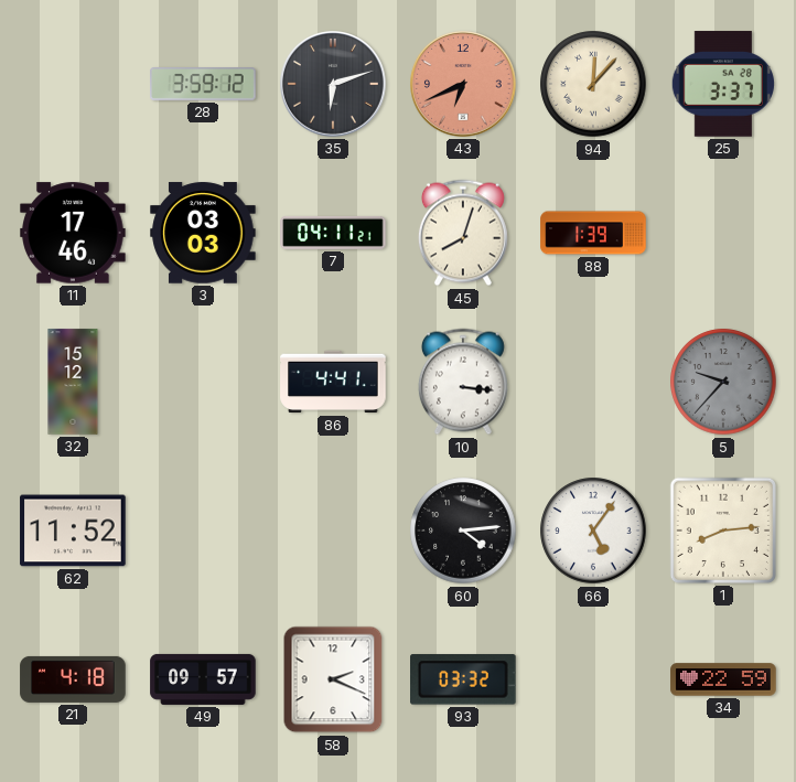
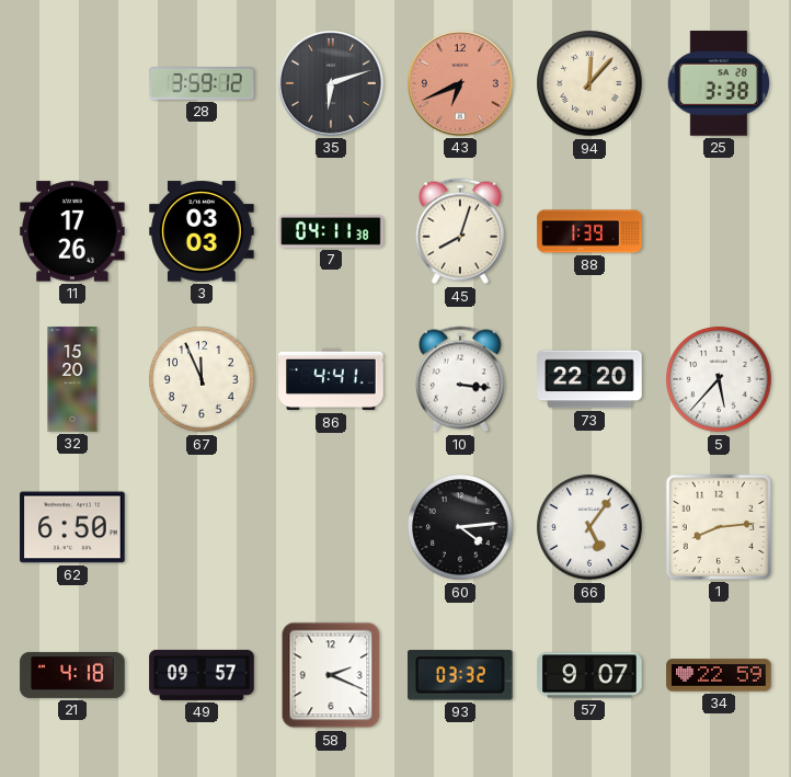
25: 3:37 -> 3:38
11: 17:46 -> 17:26
7: 04:11:21 -> 04:11:38
32: 15:12 -> 15:20
67: none -> 11:56
73: none -> 22:20
5: 9:37 -> 5:37
5 dial: grey -> white
62: 11:52 -> 6:50
57: none -> 9:07
